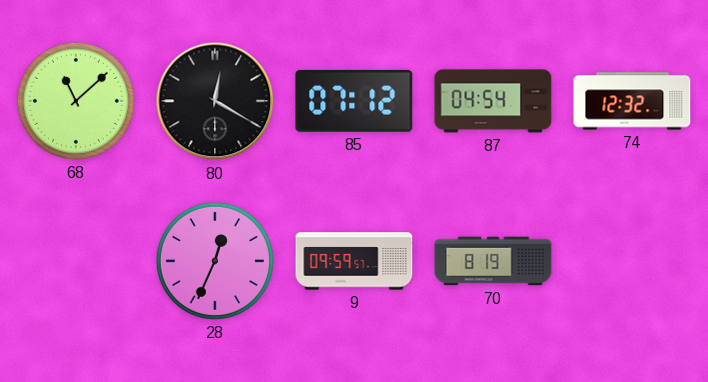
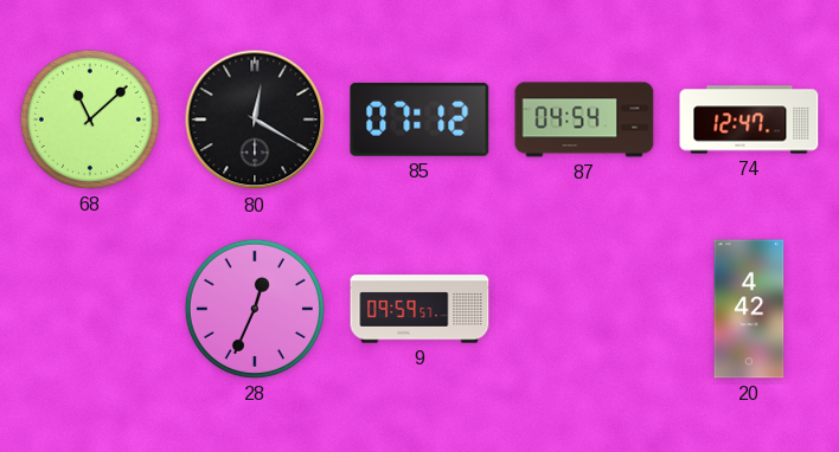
74: 12:32 -> 12:47
70: 8:19 -> none
20: none -> 4:42
